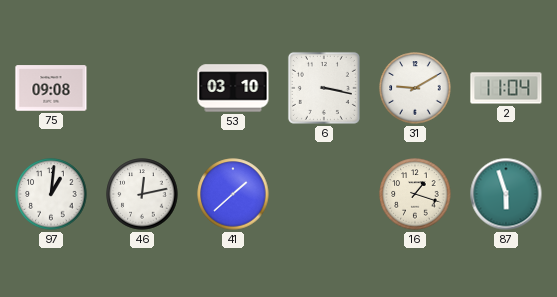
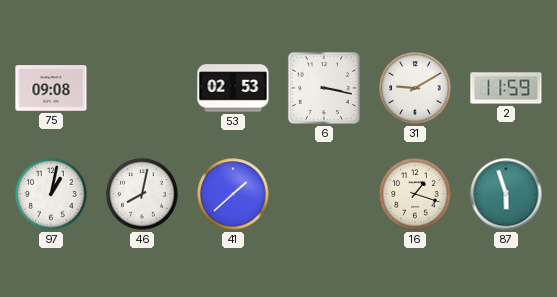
53: 03:10 -> 02:53
2: 11:04 -> 11:59
97: 1:01 -> 1:02
46: 12:13 -> 8:02
